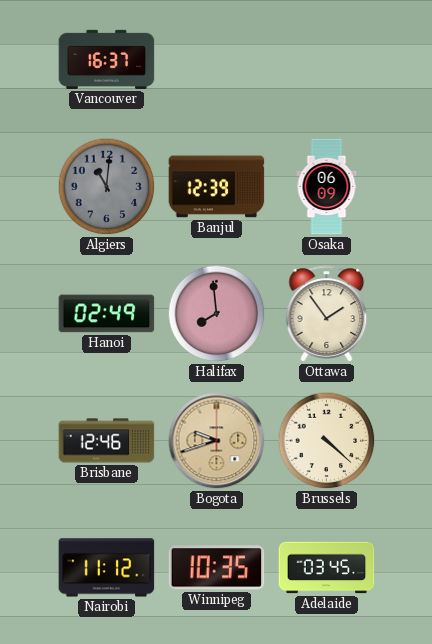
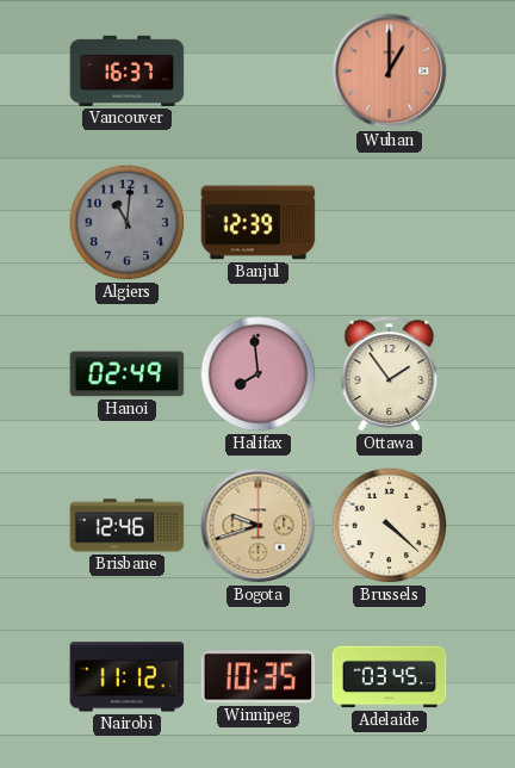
Wuhan: none -> 1:00
Osaka: 06:09 -> none
